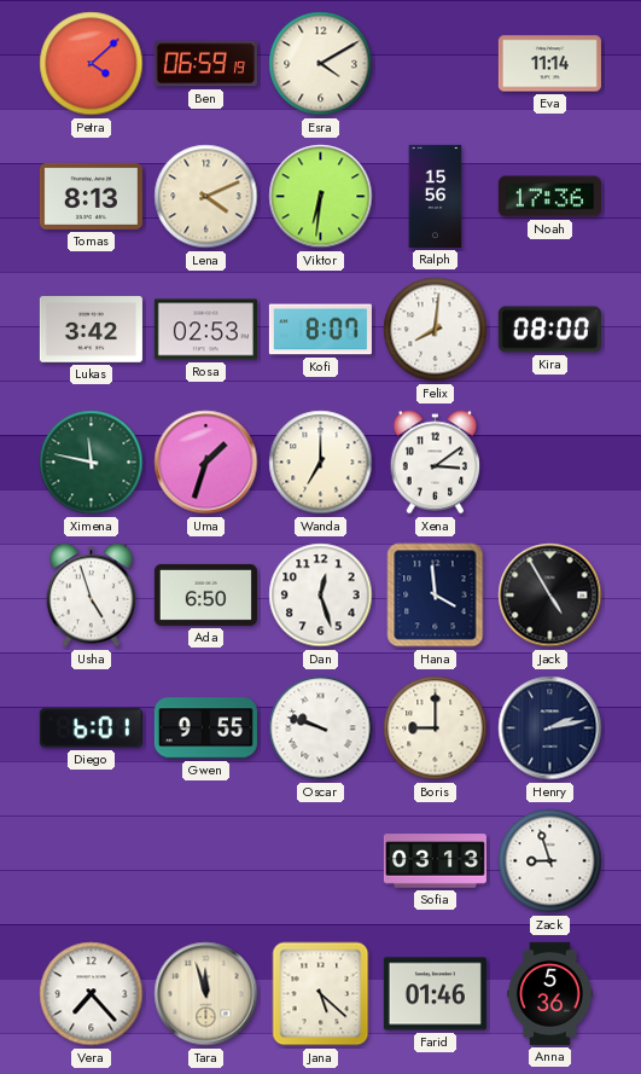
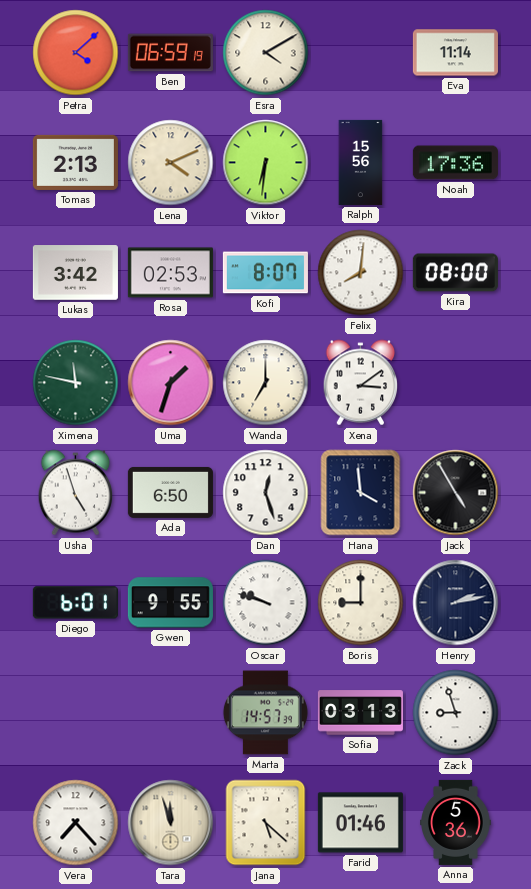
Tomas: 8:13 -> 2:13
Marta: none -> 14:57
